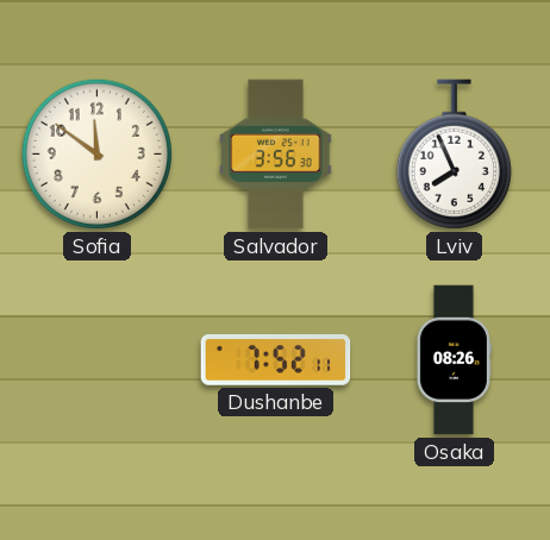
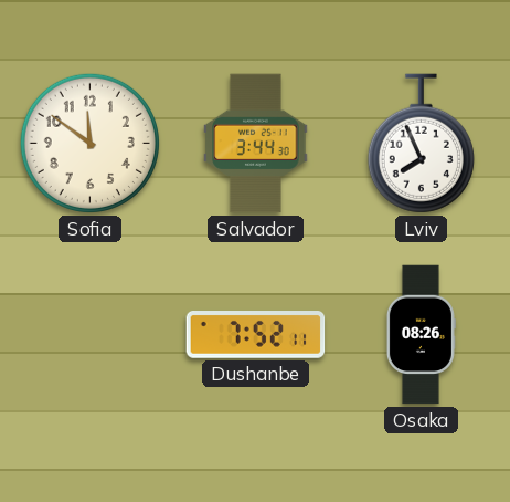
Salvador: 3:56 -> 3:44
